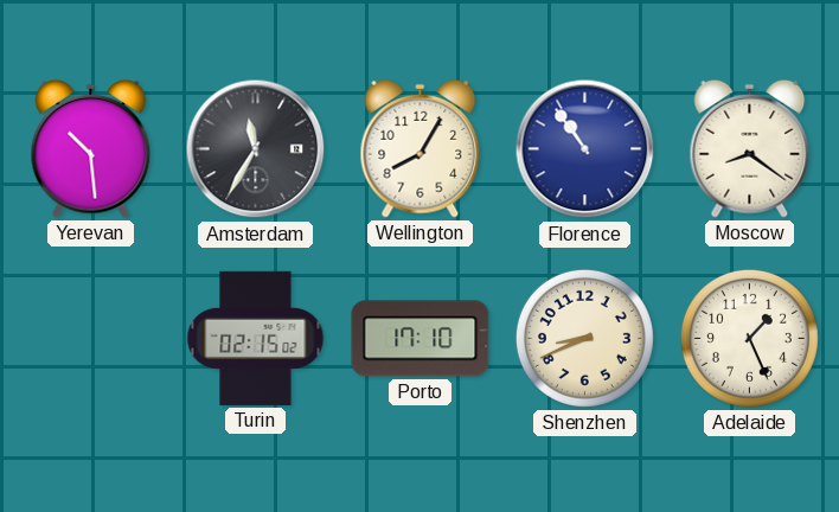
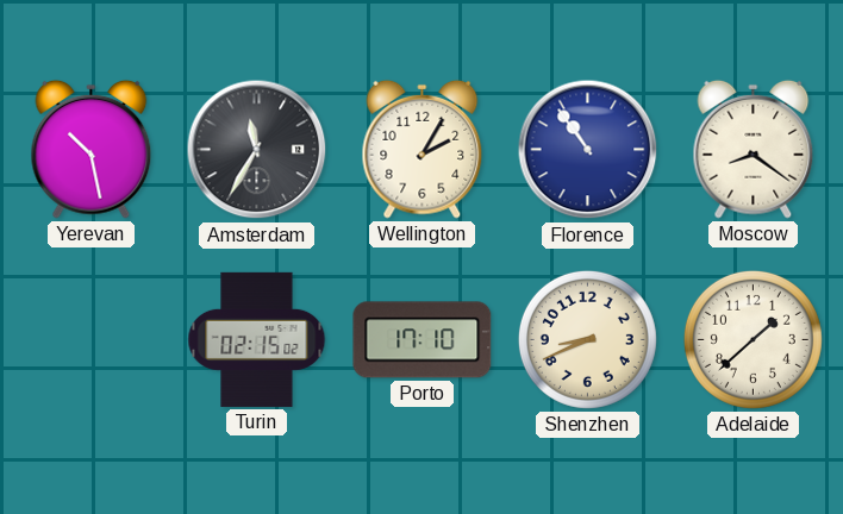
Yerevan: 10:29 -> 10:28
Wellington: 8:05 -> 2:05
Adelaide: 1:26 -> 1:38
